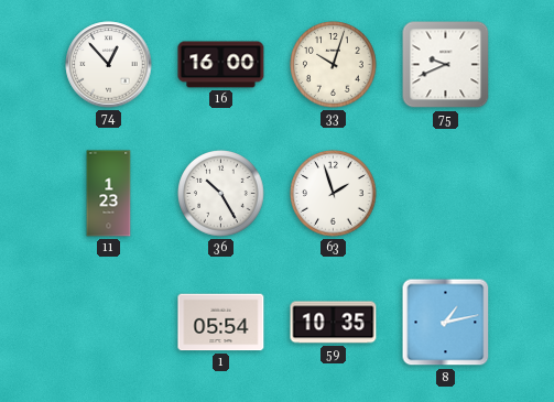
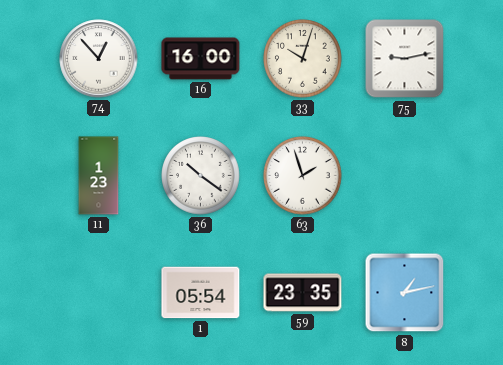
75: 9:41 -> 9:13
36: 10:25 -> 10:21
59: 10:35 -> 23:35
